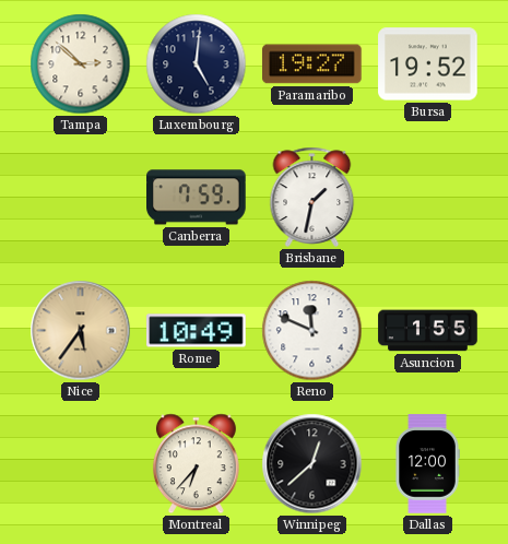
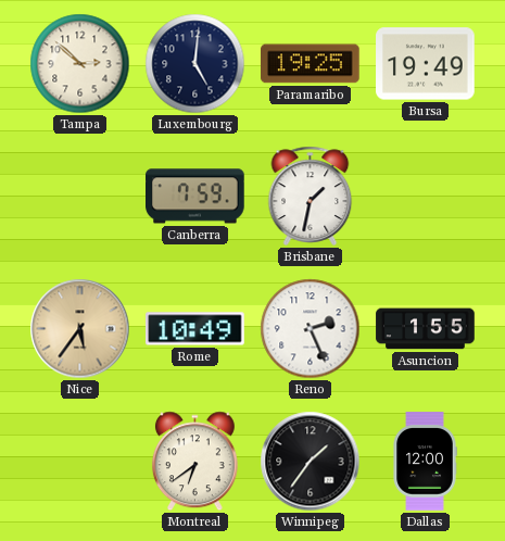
Paramaribo: 19:27 -> 19:25
Bursa: 19:52 -> 19:49
Reno: 11:49 -> 2:26
Montreal: 6:37 -> 6:39
Winnipeg: 12:38 -> 1:36
